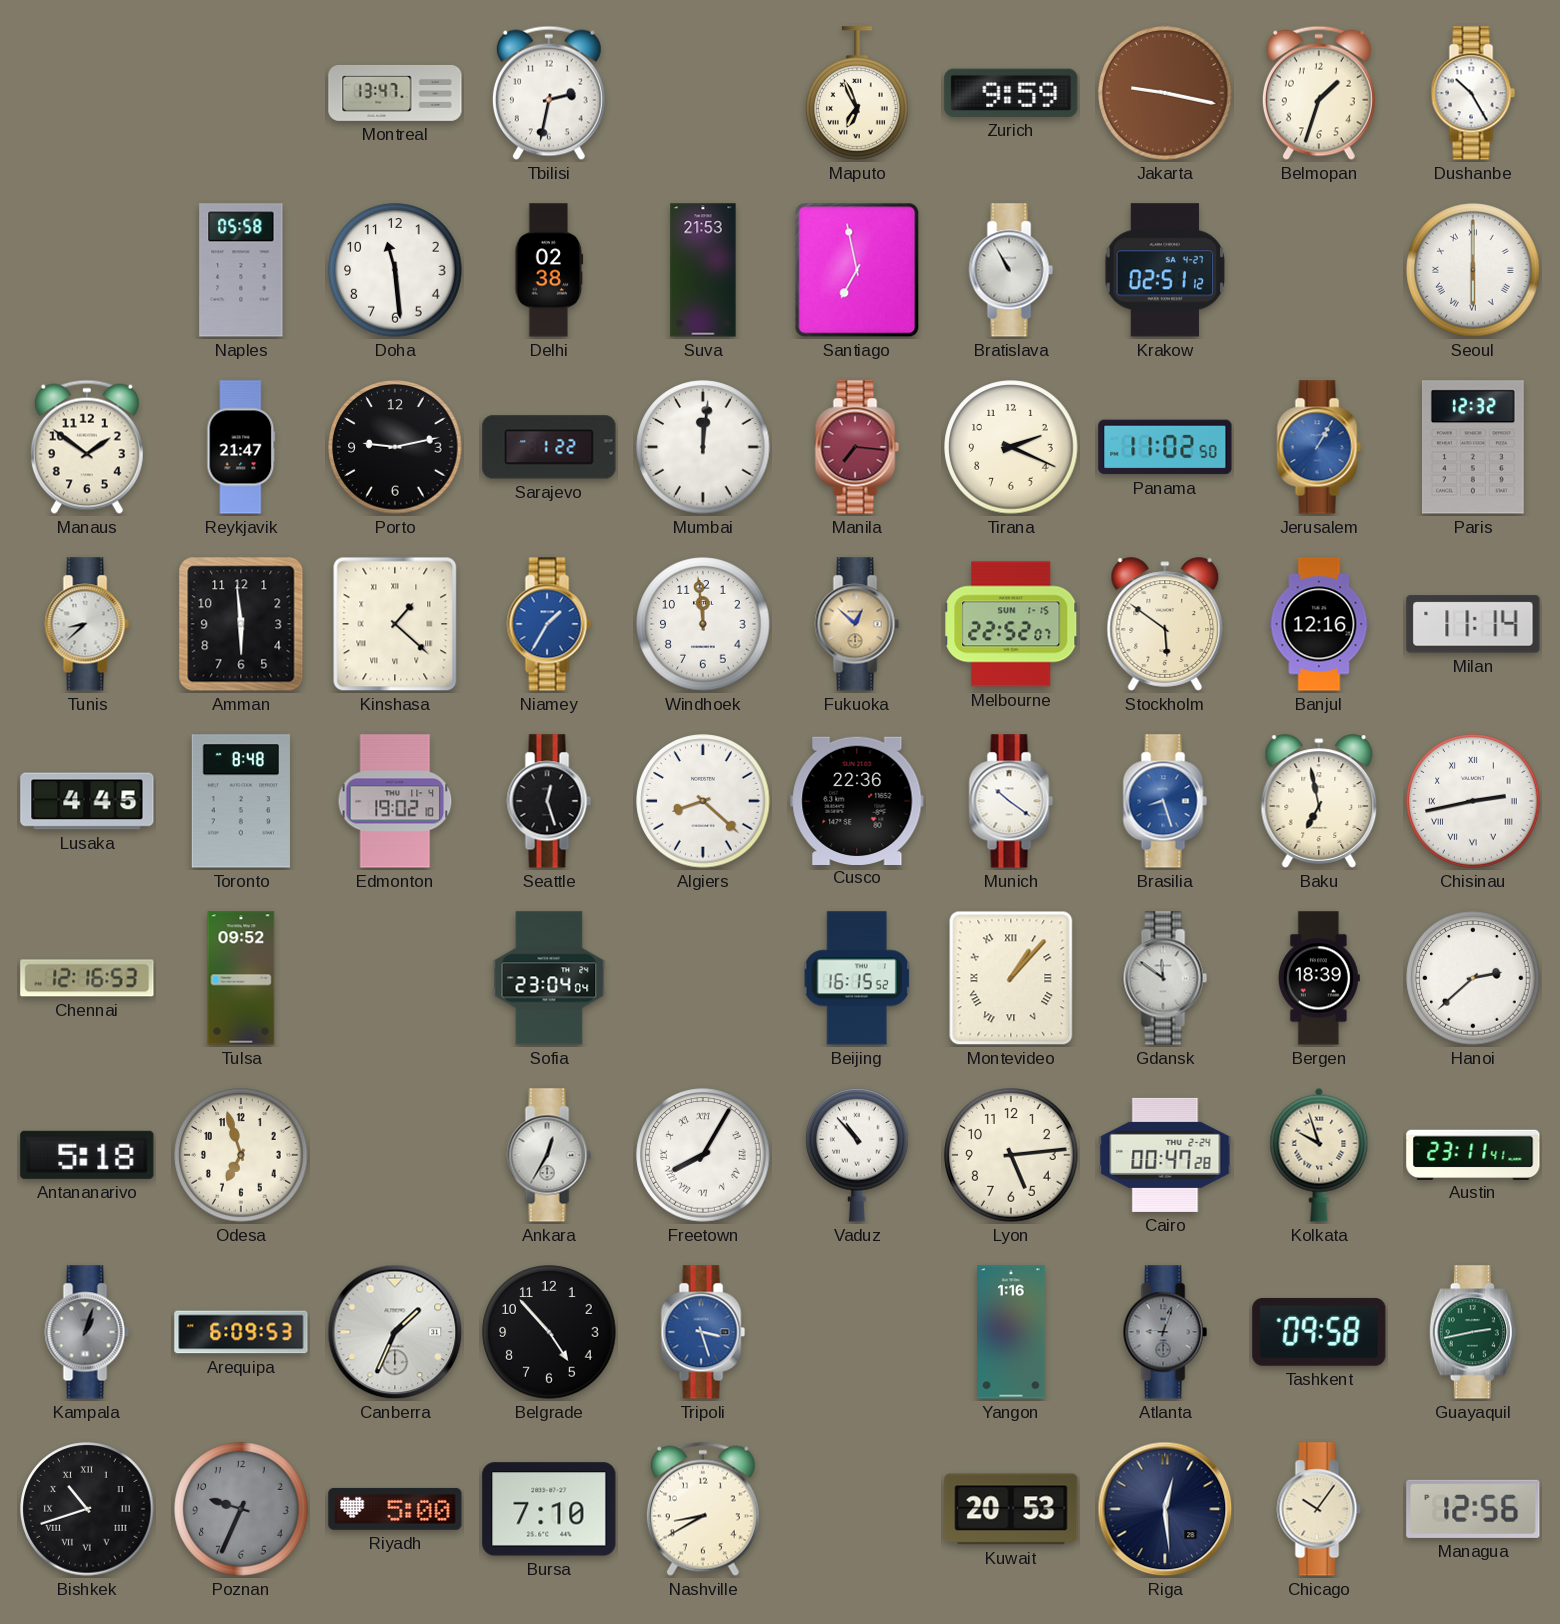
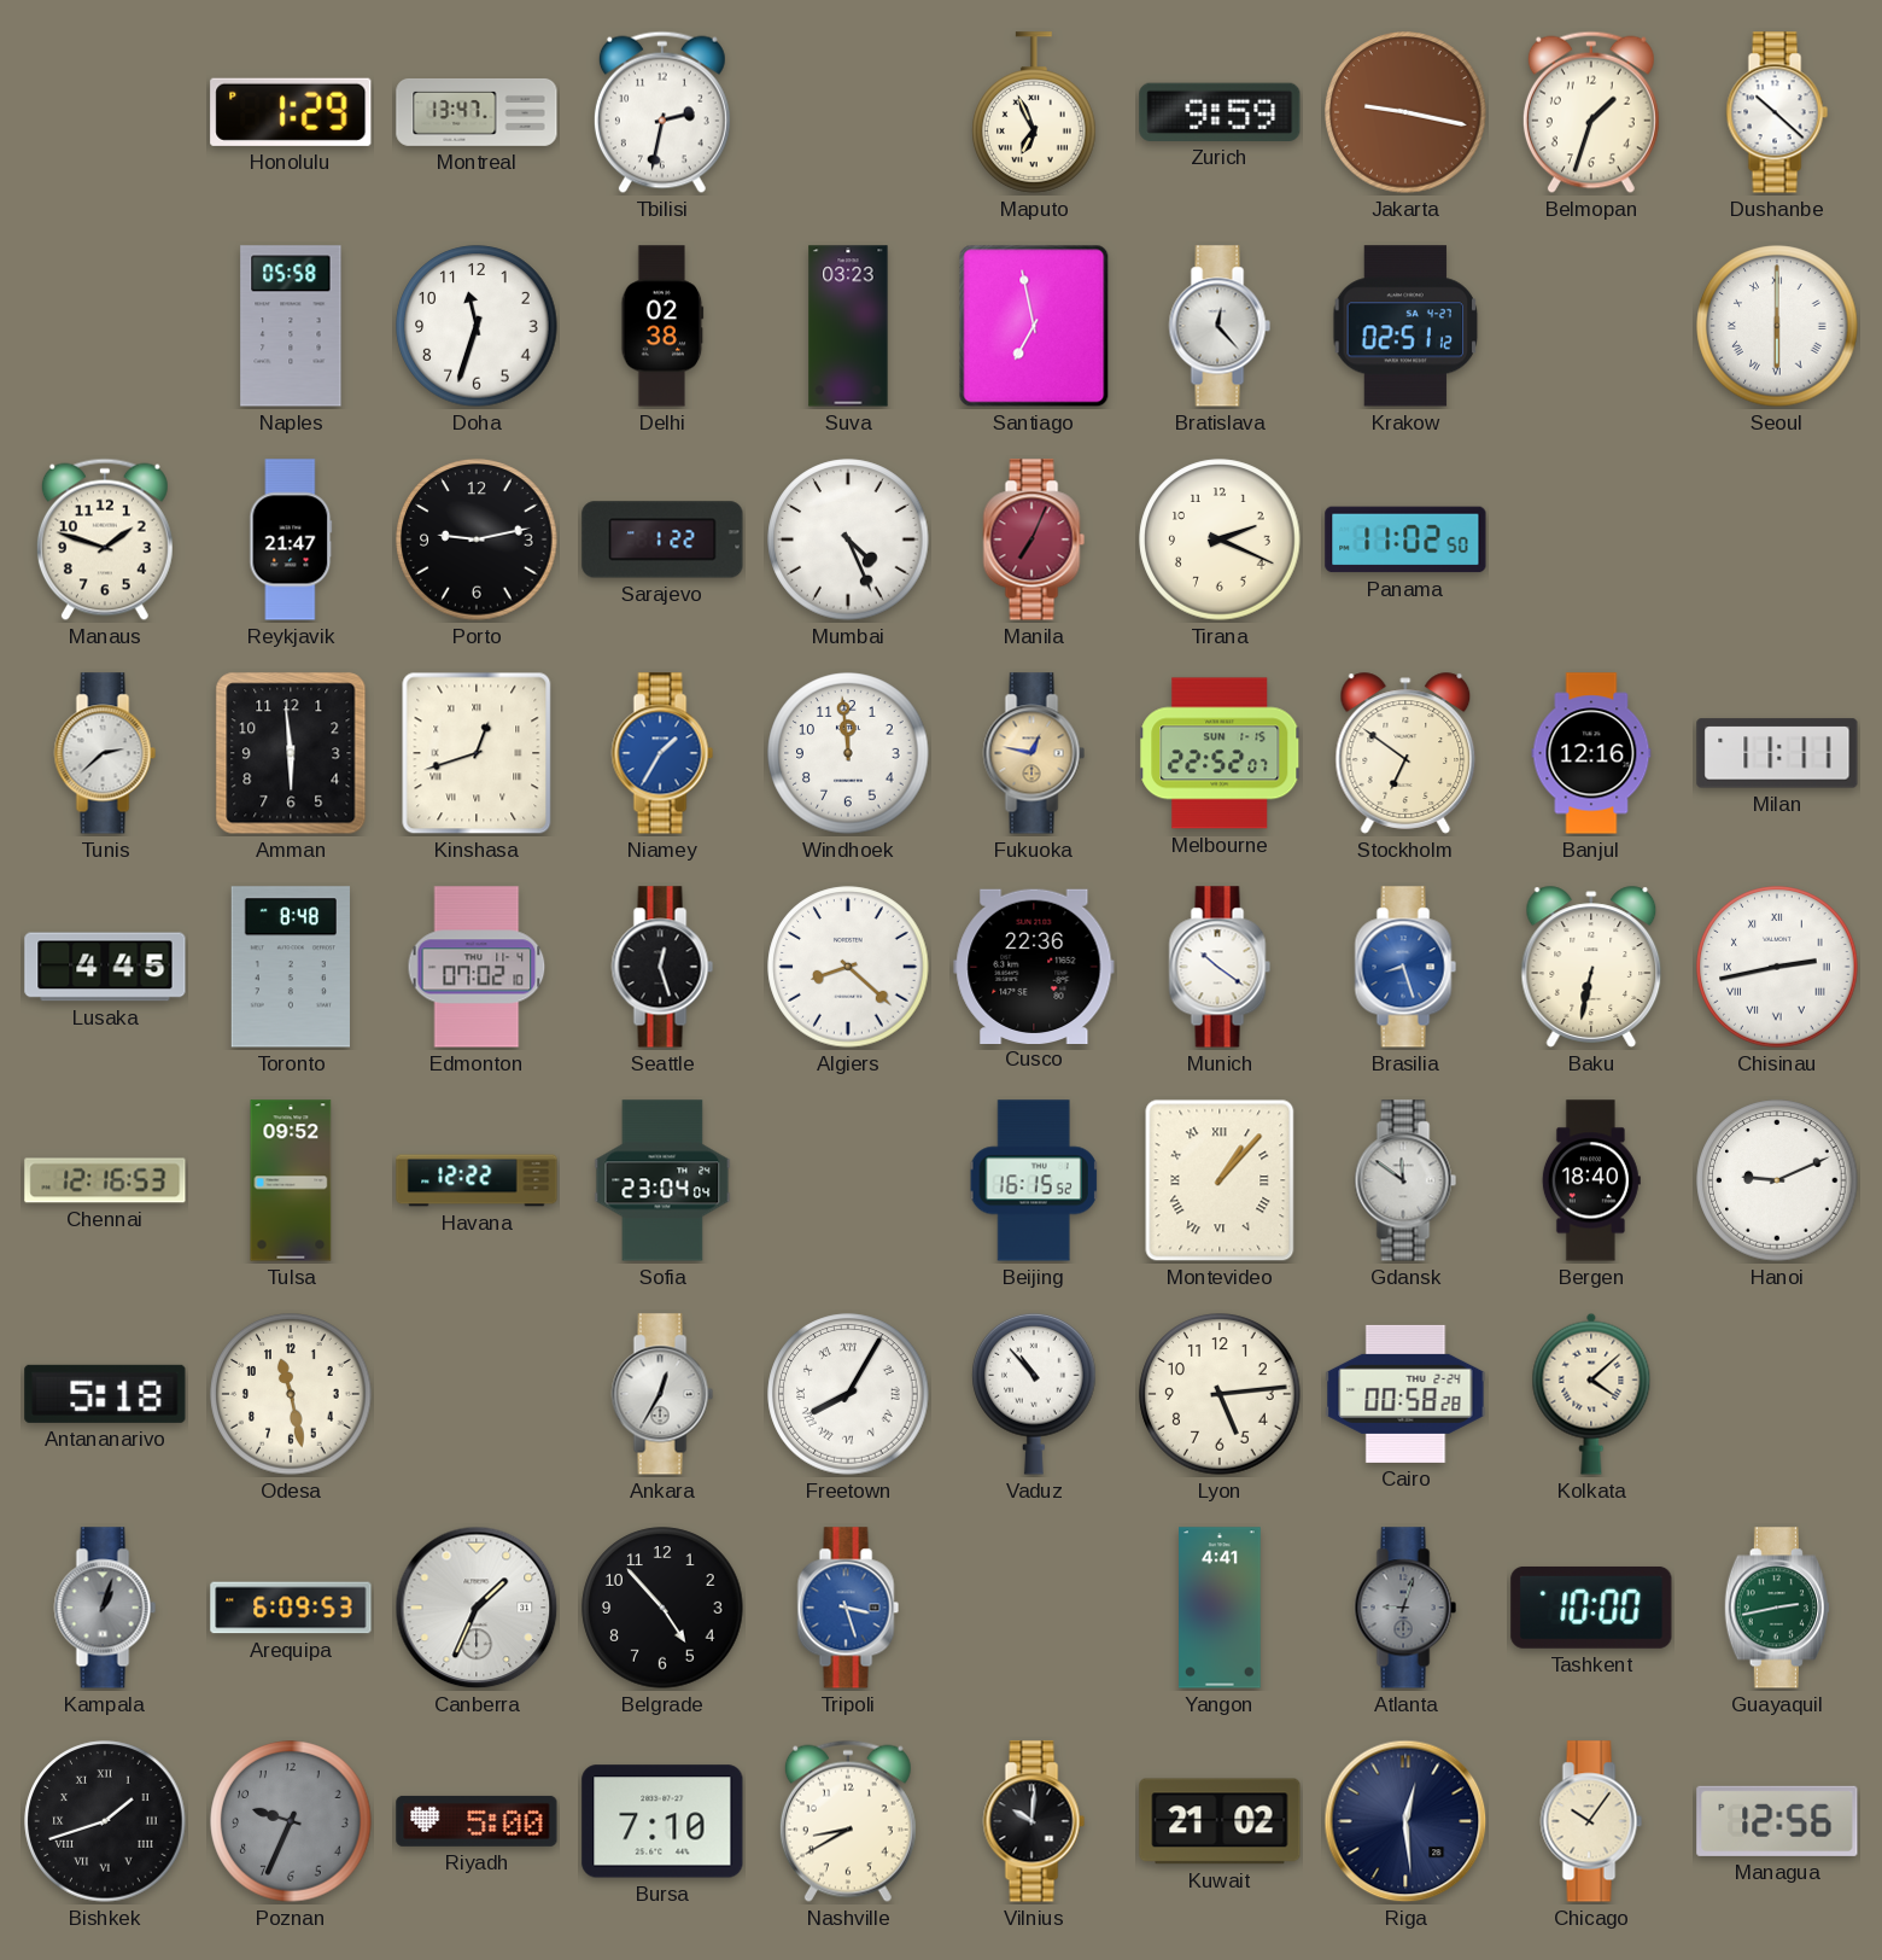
Honolulu: none -> 1:29
Dushanbe: 10:25 -> 10:22
Doha: 11:29 -> 11:33
Suva: 21:53 -> 03:23
Bratislava: 10:55 -> 12:23
Manaus: 1:51 -> 1:48
Mumbai: 12:01 -> 4:26
Manila: 7:16 -> 7:04
Jerusalem: 1:05 -> none
Paris: 12:32 -> none
Tunis: 8:38 -> 2:38
Kinshasa: 1:22 -> 12:42
Fukuoka: 12:52 -> 12:47
Stockholm: 5:51 -> 6:51
Milan: 11:14 -> 11:11
Edmonton: 19:02 -> 07:02
Baku: 6:58 -> 6:32
Havana: none -> 12:22
Bergen: 18:39 -> 18:40
Hanoi: 2:38 -> 9:11
Odesa: 6:57 -> 11:28
Cairo: 00:47 -> 00:58
Kolkata: 9:57 -> 4:08
Austin: 23:11 -> none
Yangon: 1:16 -> 4:41
Tashkent: 09:58 -> 10:00
Bishkek: 10:42 -> 1:42
Vilnius: none -> 10:01
Kuwait: 20:53 -> 21:02
